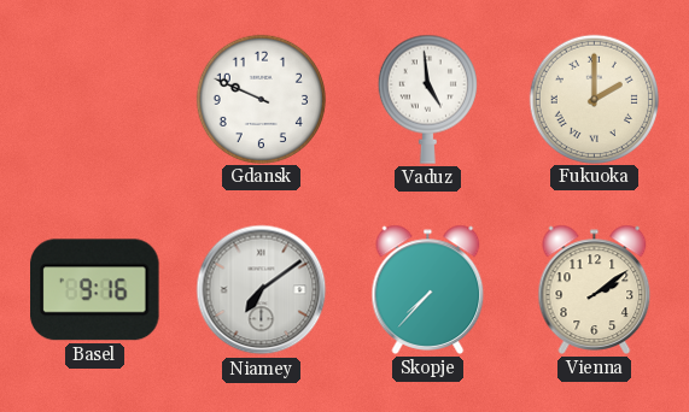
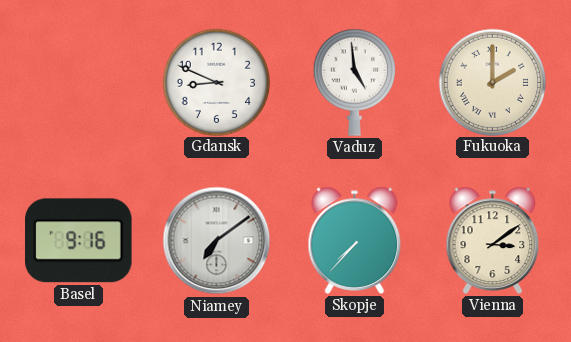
Gdansk: 9:49 -> 8:49
Vienna: 2:09 -> 3:09
